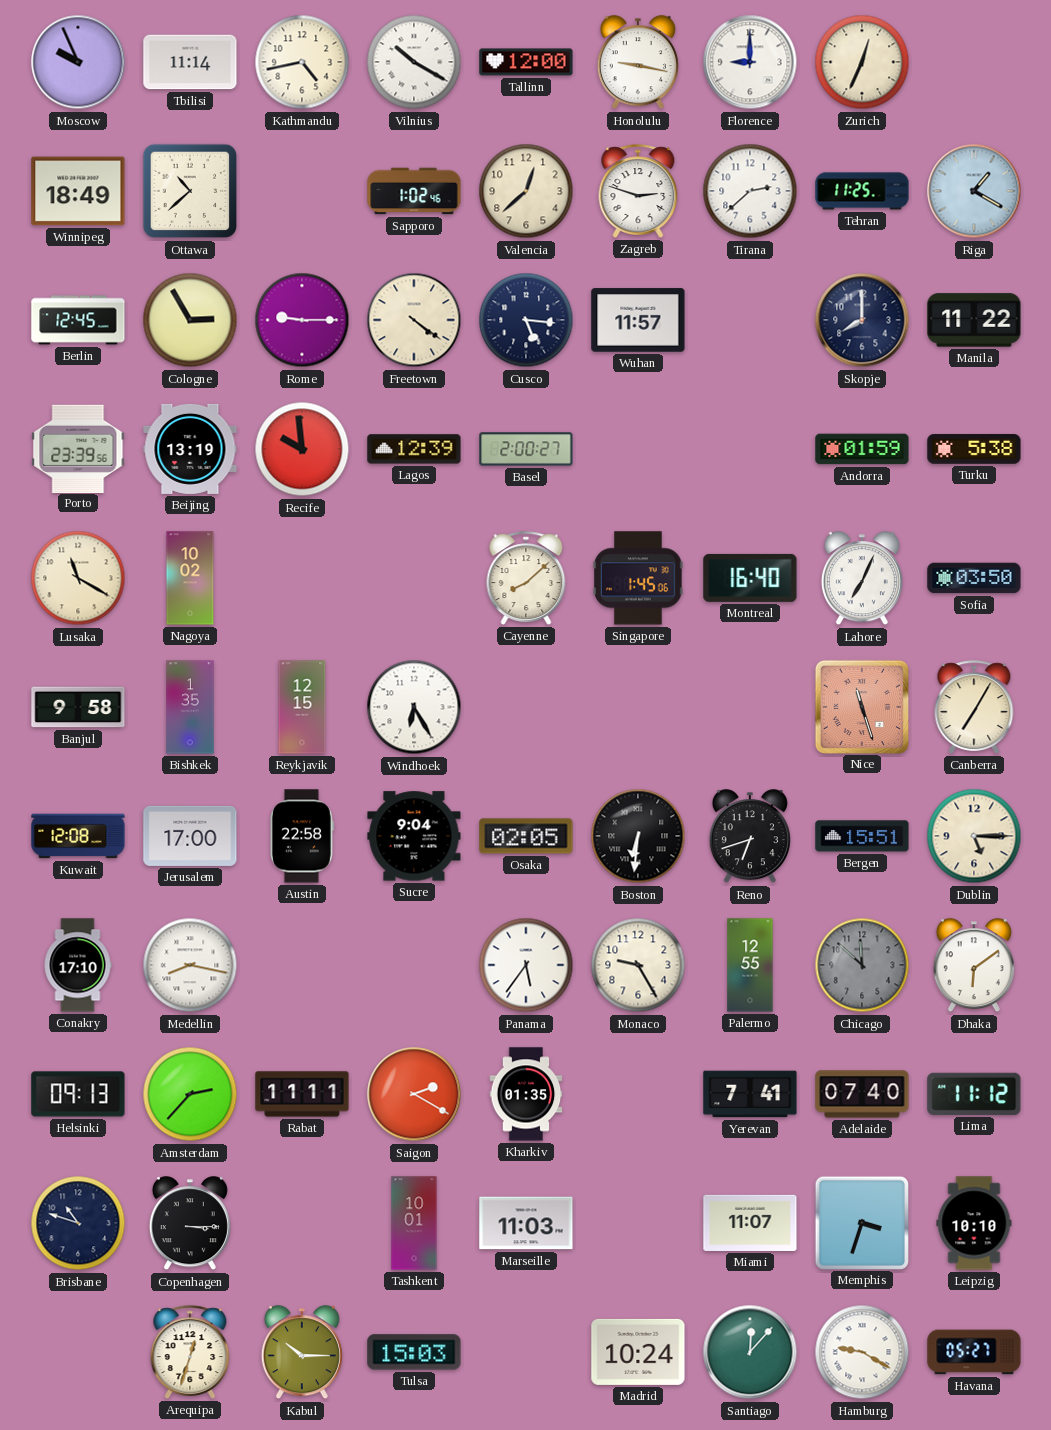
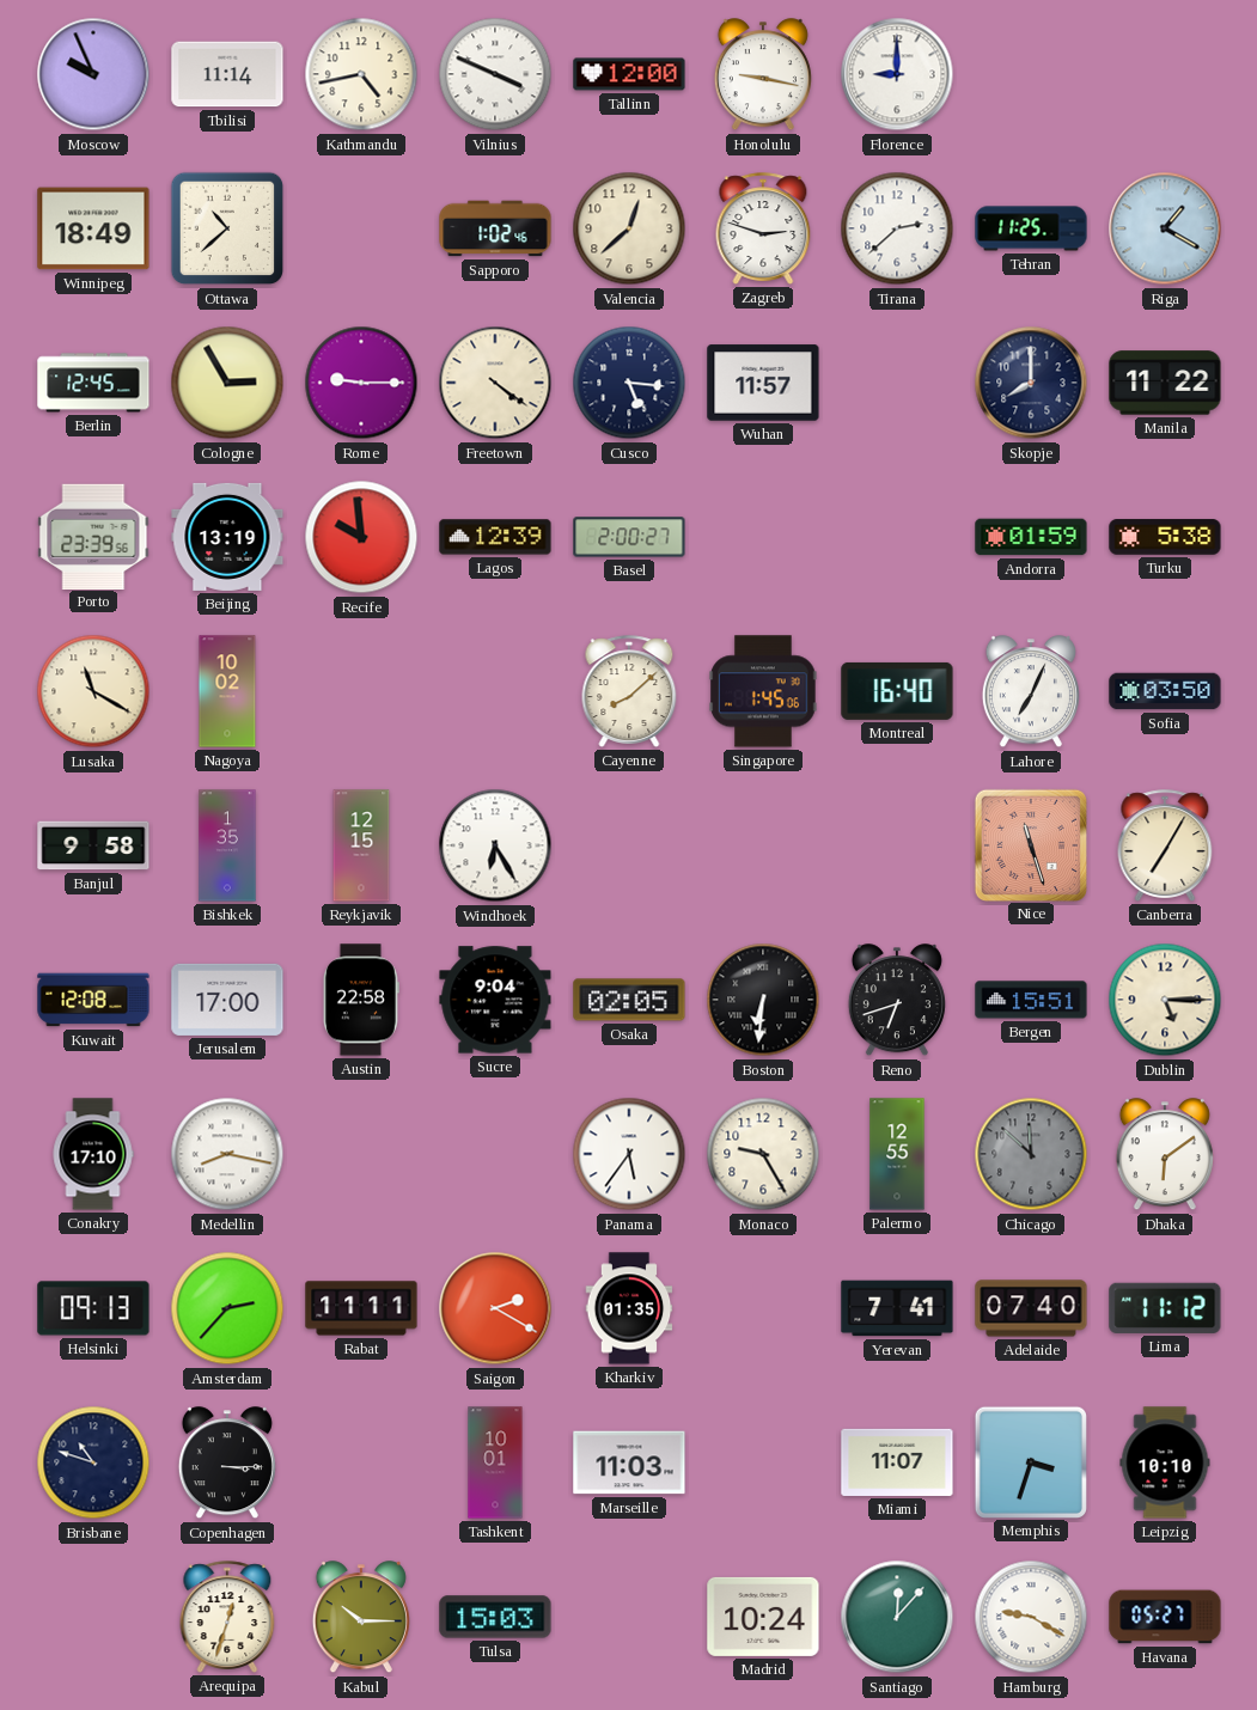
Vilnius: 10:20 -> 3:49
Zurich: 12:34 -> none
